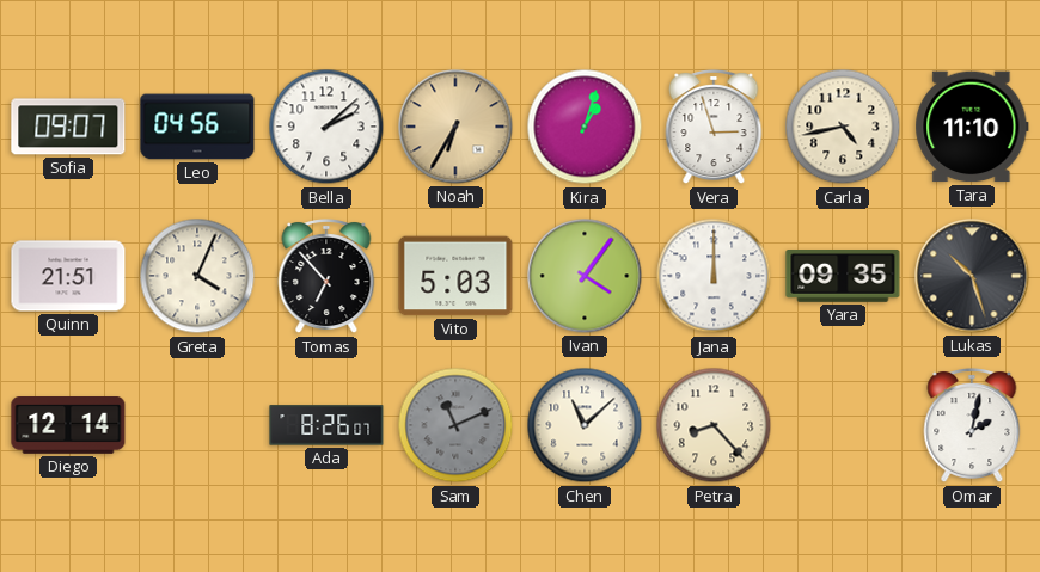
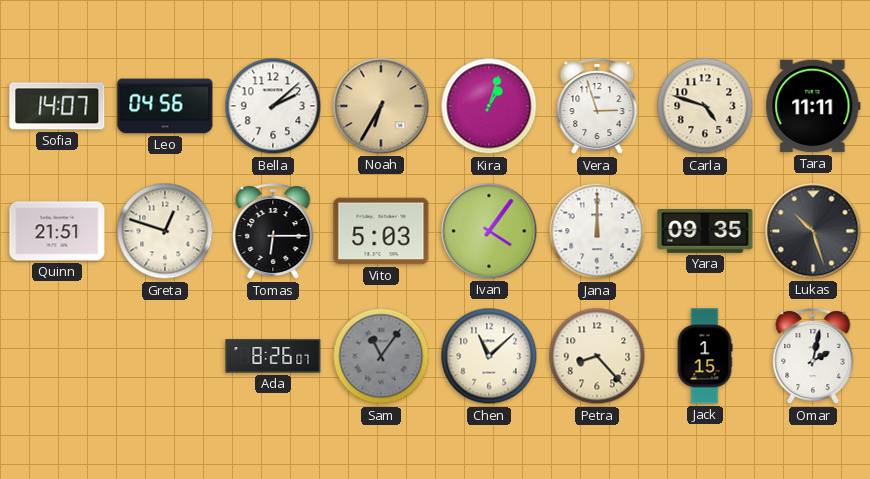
Sofia: 09:07 -> 14:07
Carla: 4:43 -> 4:48
Tara: 11:10 -> 11:11
Greta: 4:04 -> 12:48
Tomas: 6:53 -> 6:15
Diego: 12:14 -> none
Sam: 11:11 -> 11:06
Jack: none -> 1:15
